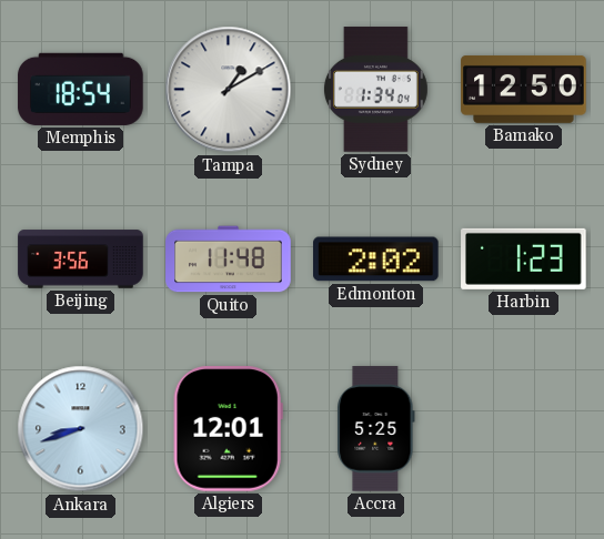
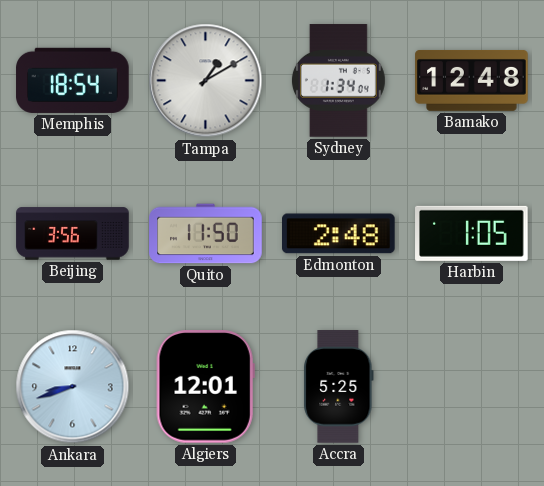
Bamako: 12:50 -> 12:48
Quito: 11:48 -> 11:50
Edmonton: 2:02 -> 2:48
Harbin: 1:23 -> 1:05
